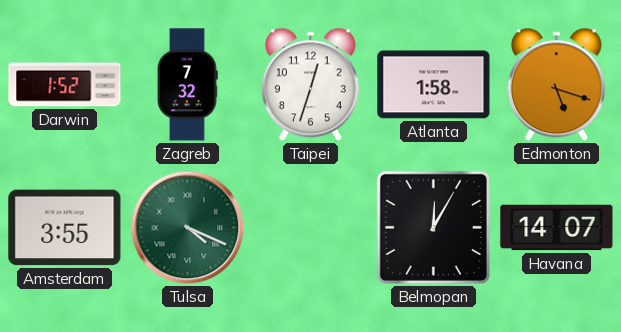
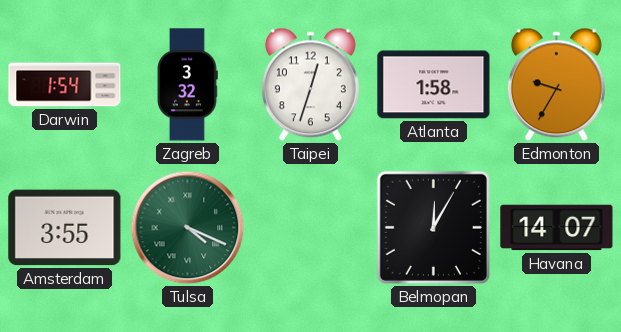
Darwin: 1:52 -> 1:54
Zagreb: 7:32 -> 3:32
Edmonton: 5:18 -> 9:35
